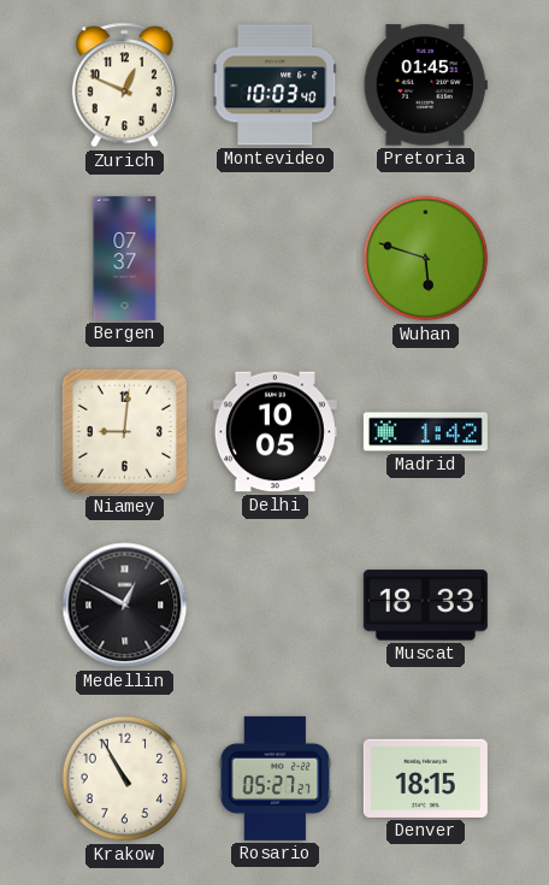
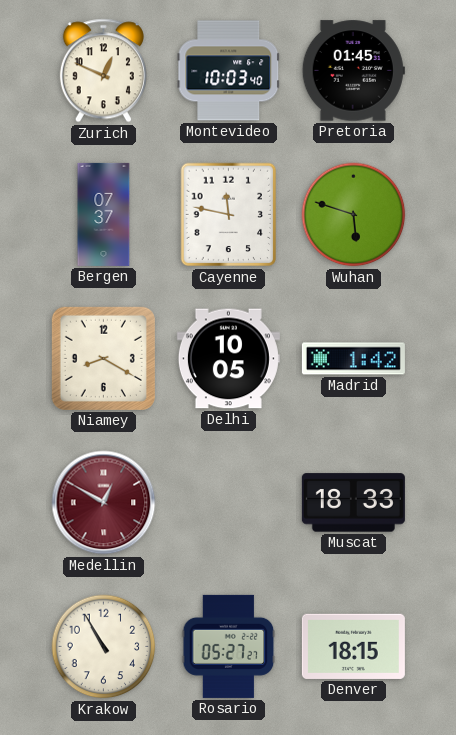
Cayenne: none -> 11:47
Niamey: 9:01 -> 8:20
Medellin dial: black -> burgundy
